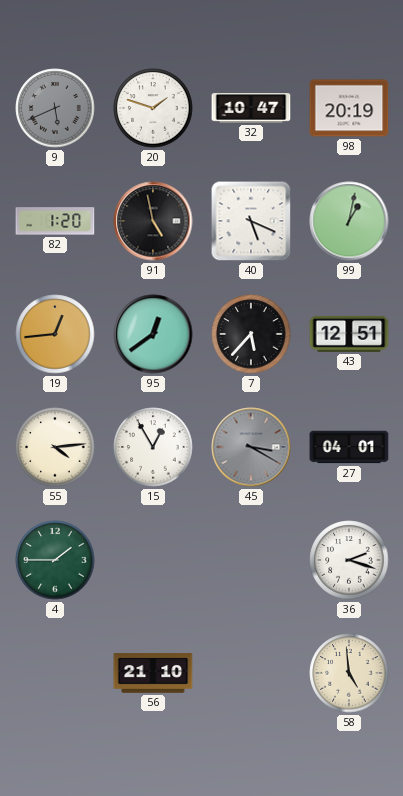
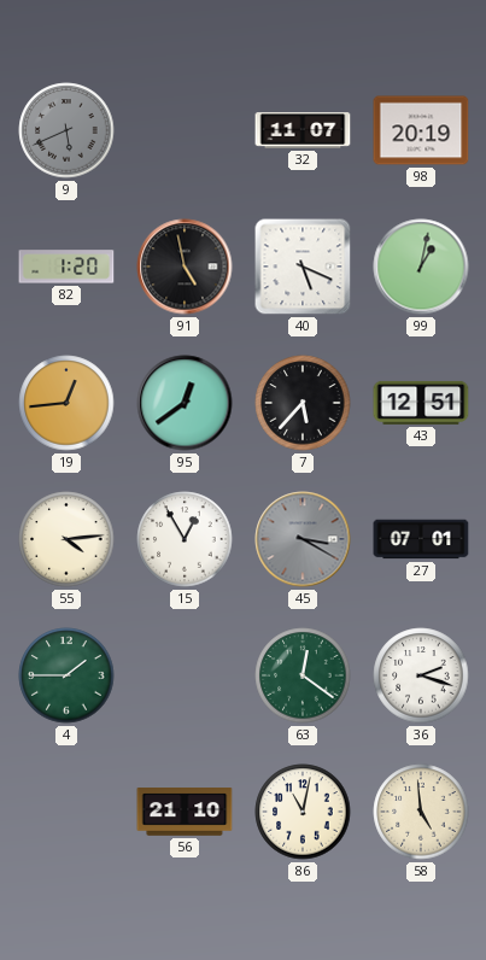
20: 1:48 -> none
32: 10:47 -> 11:07
27: 04:01 -> 07:01
63: none -> 12:21
86: none -> 11:02
